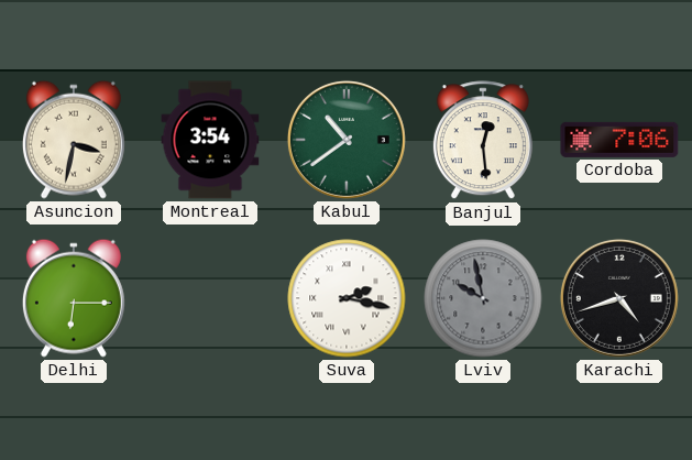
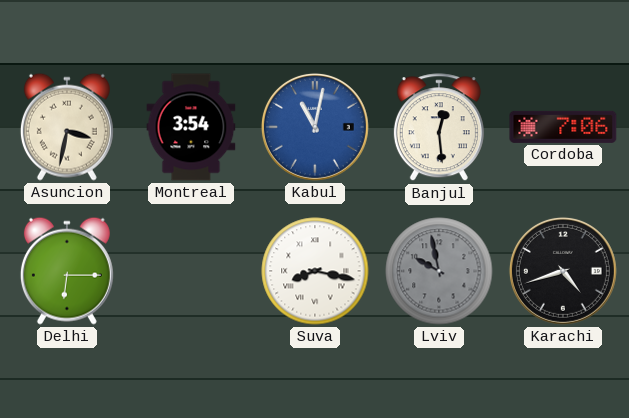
Kabul: 10:39 -> 11:02
Kabul dial: green -> blue
Suva: 2:17 -> 8:17
